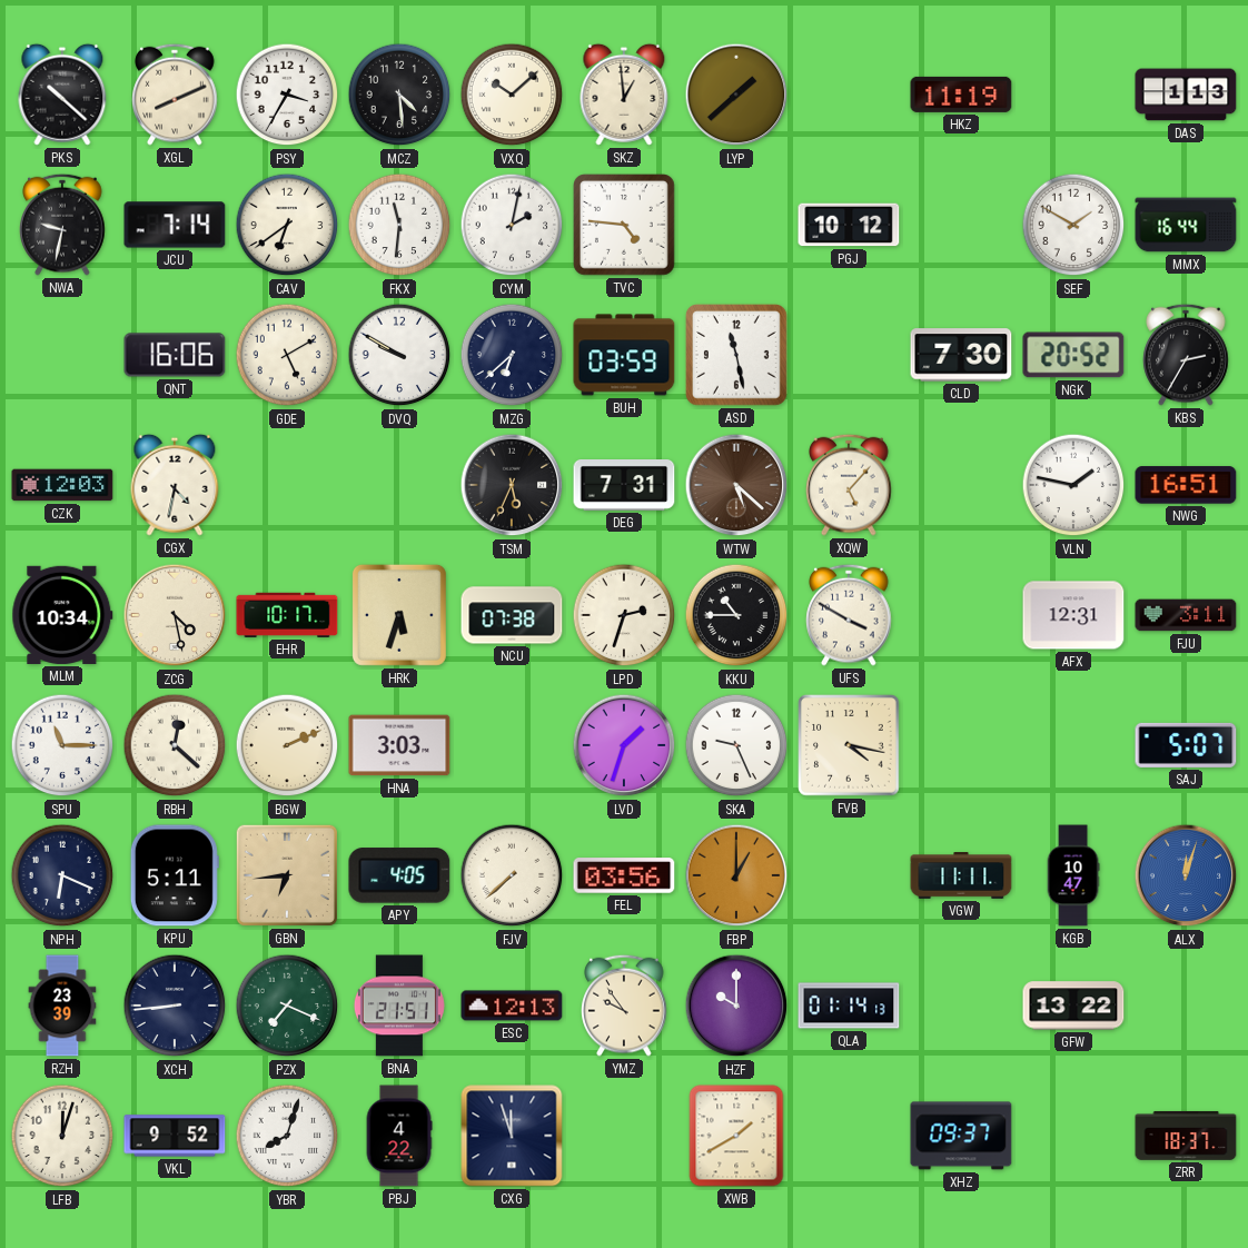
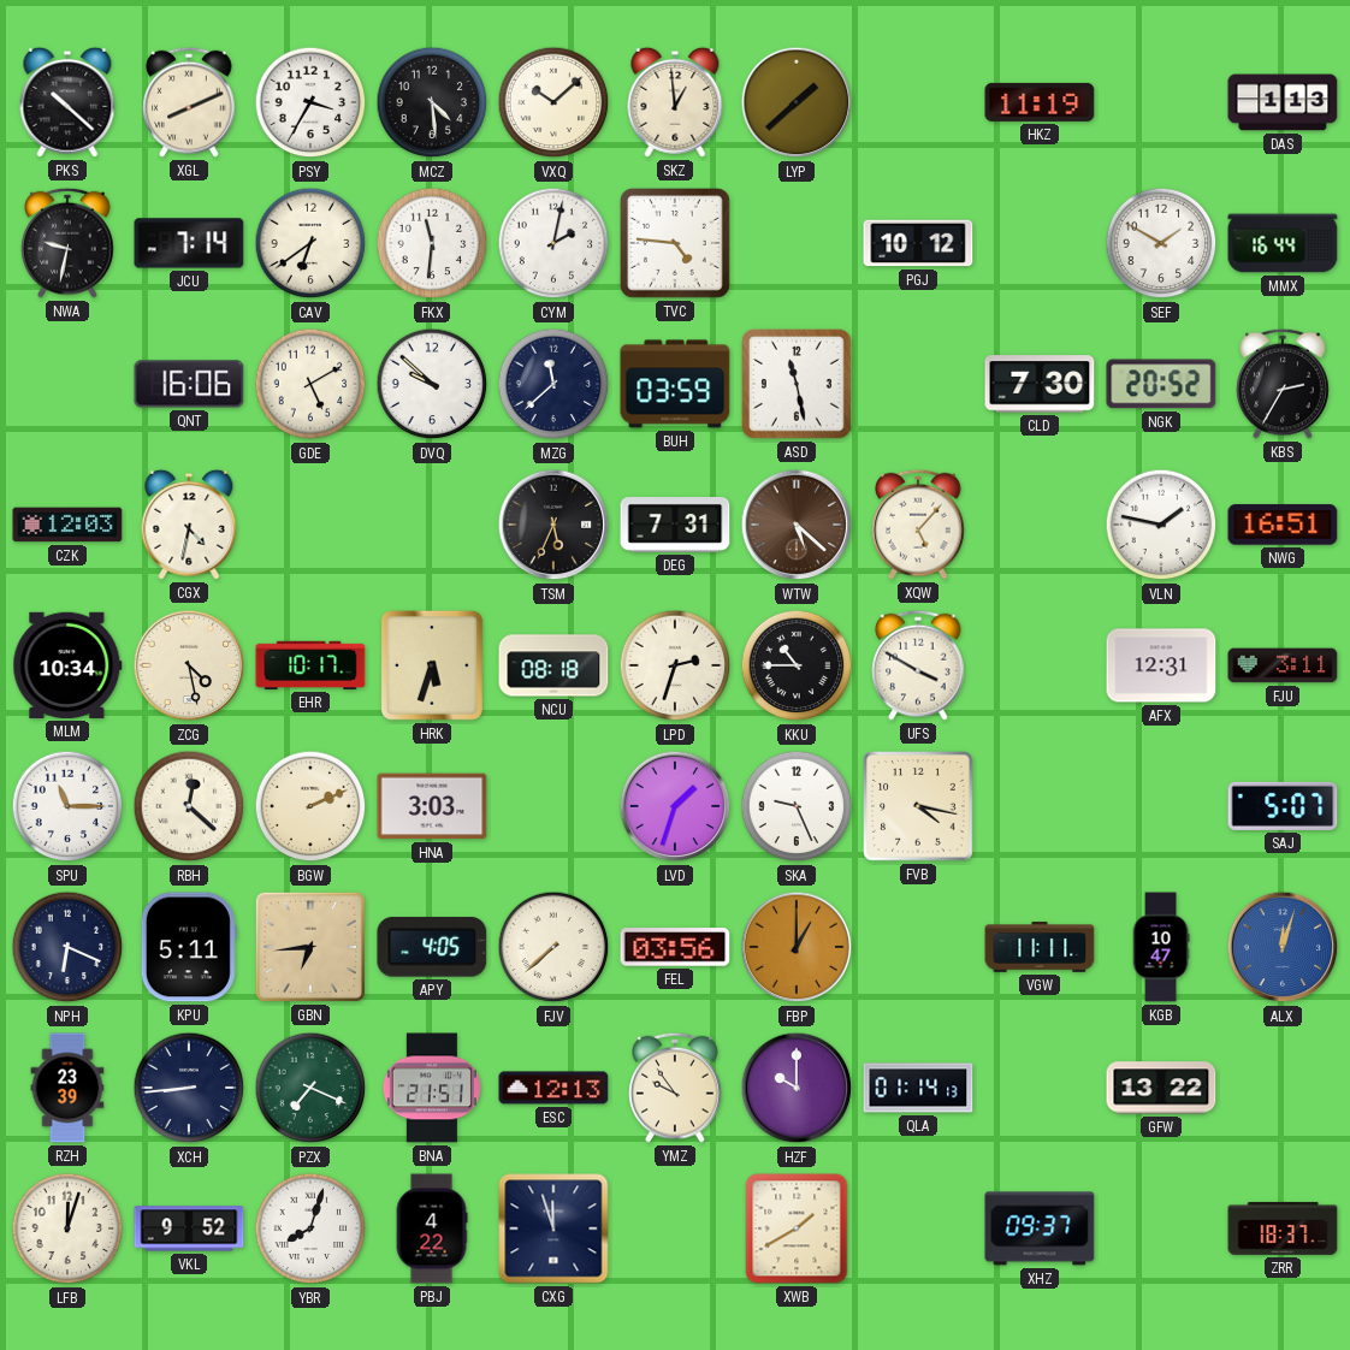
DVQ: 9:50 -> 9:52
MZG: 6:38 -> 11:38
NCU: 07:38 -> 08:18
